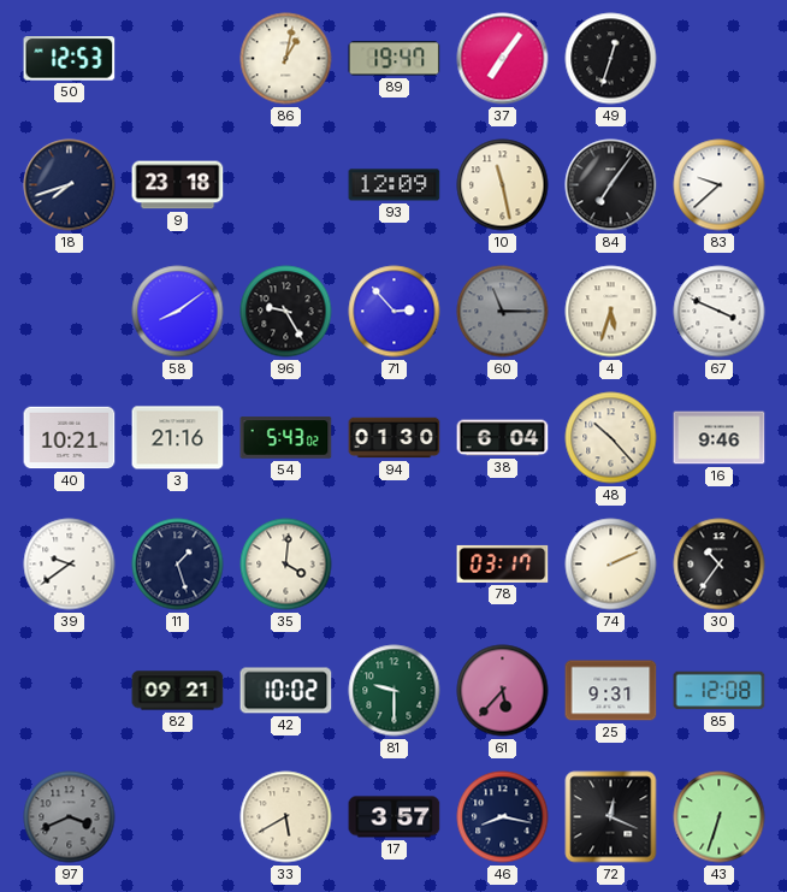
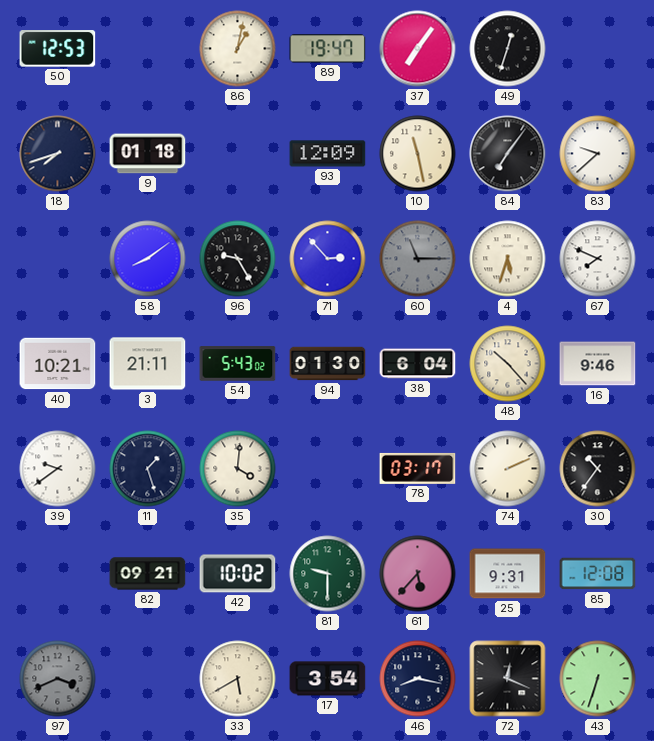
9: 23:18 -> 01:18
67: 3:49 -> 7:49
3: 21:16 -> 21:11
17: 3:57 -> 3:54
